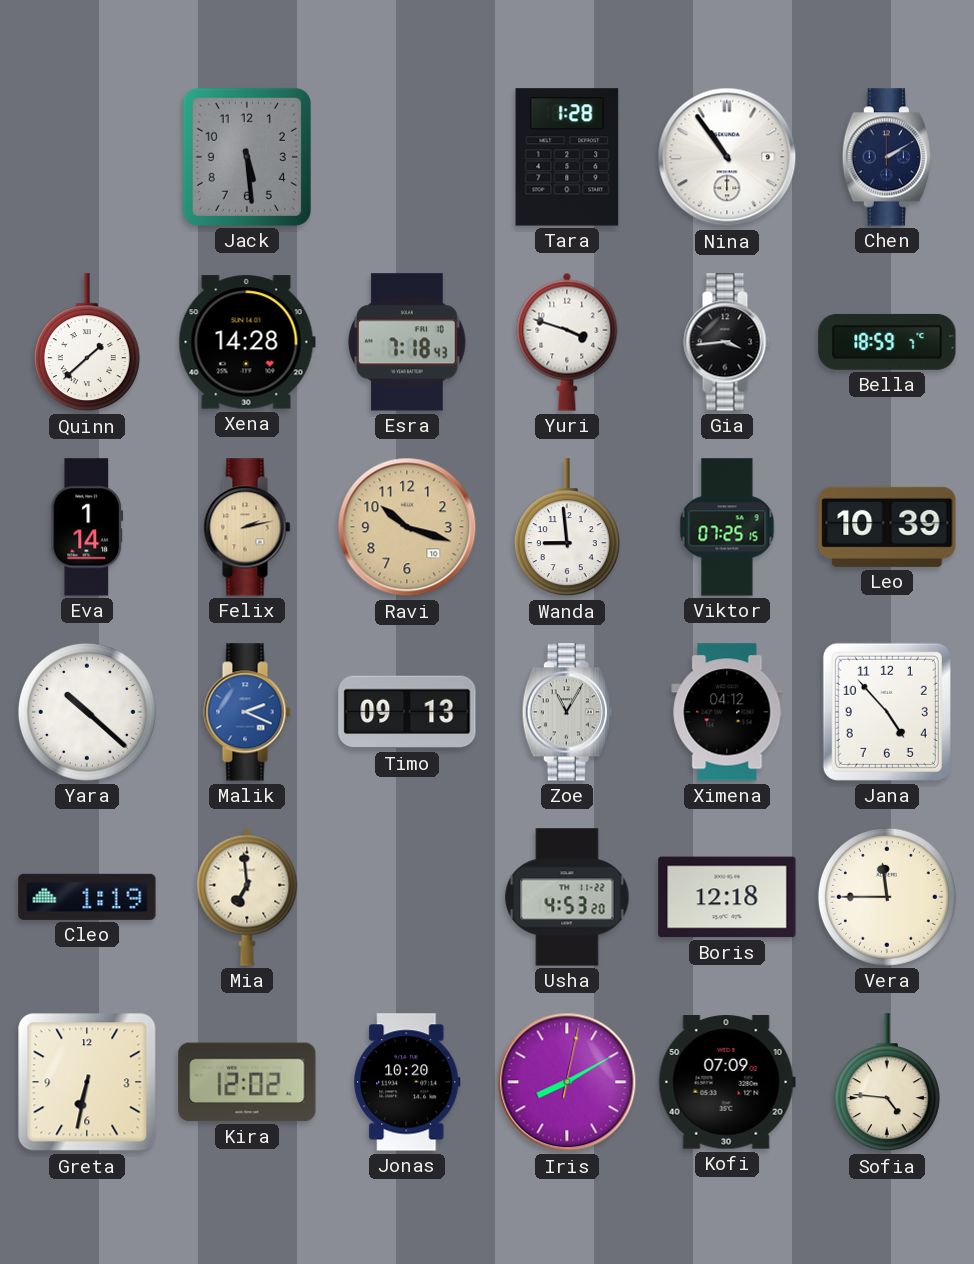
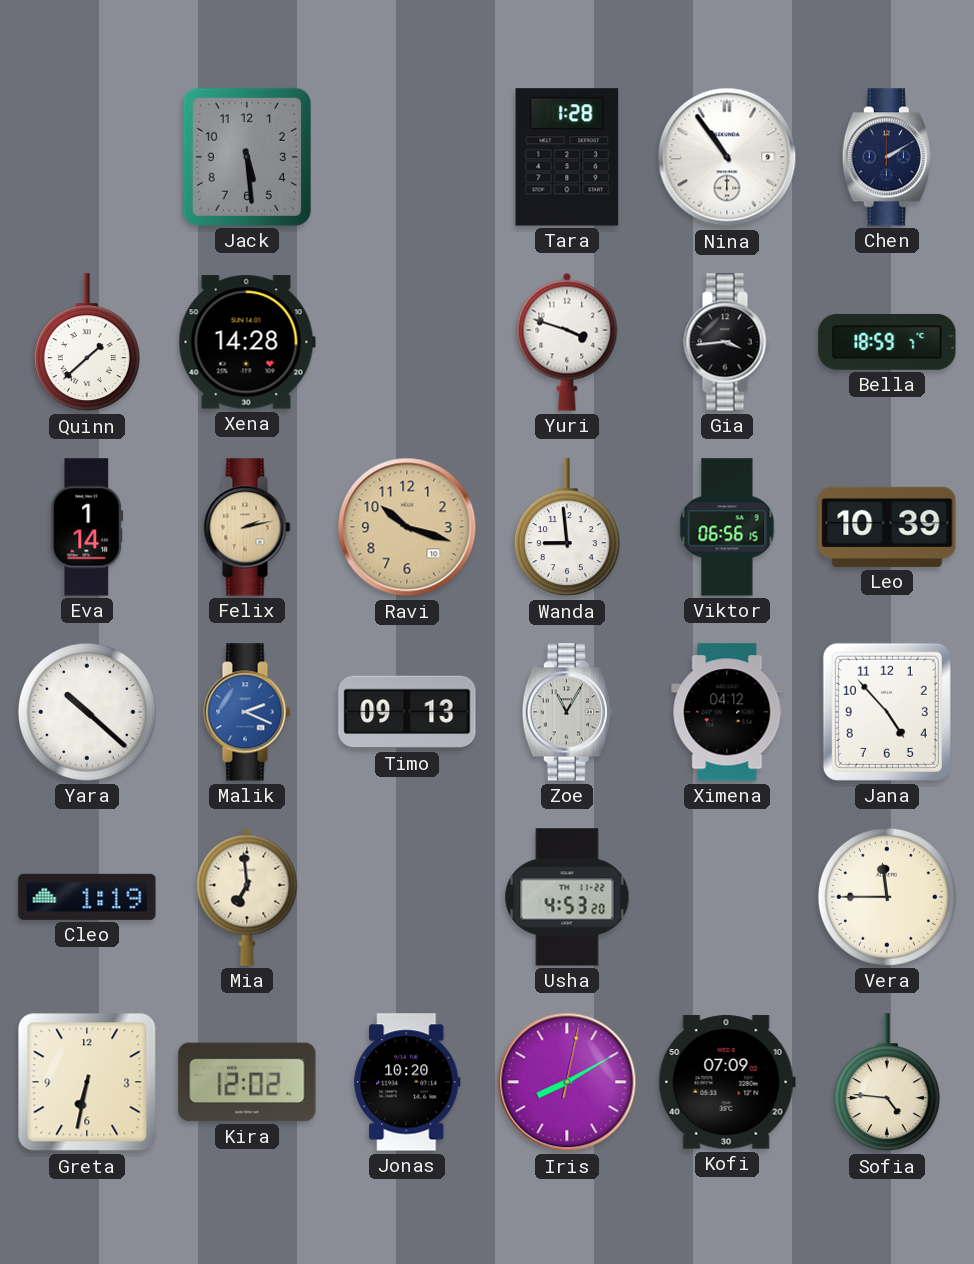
Esra: 7:18 -> none
Viktor: 07:25 -> 06:56
Boris: 12:18 -> none
